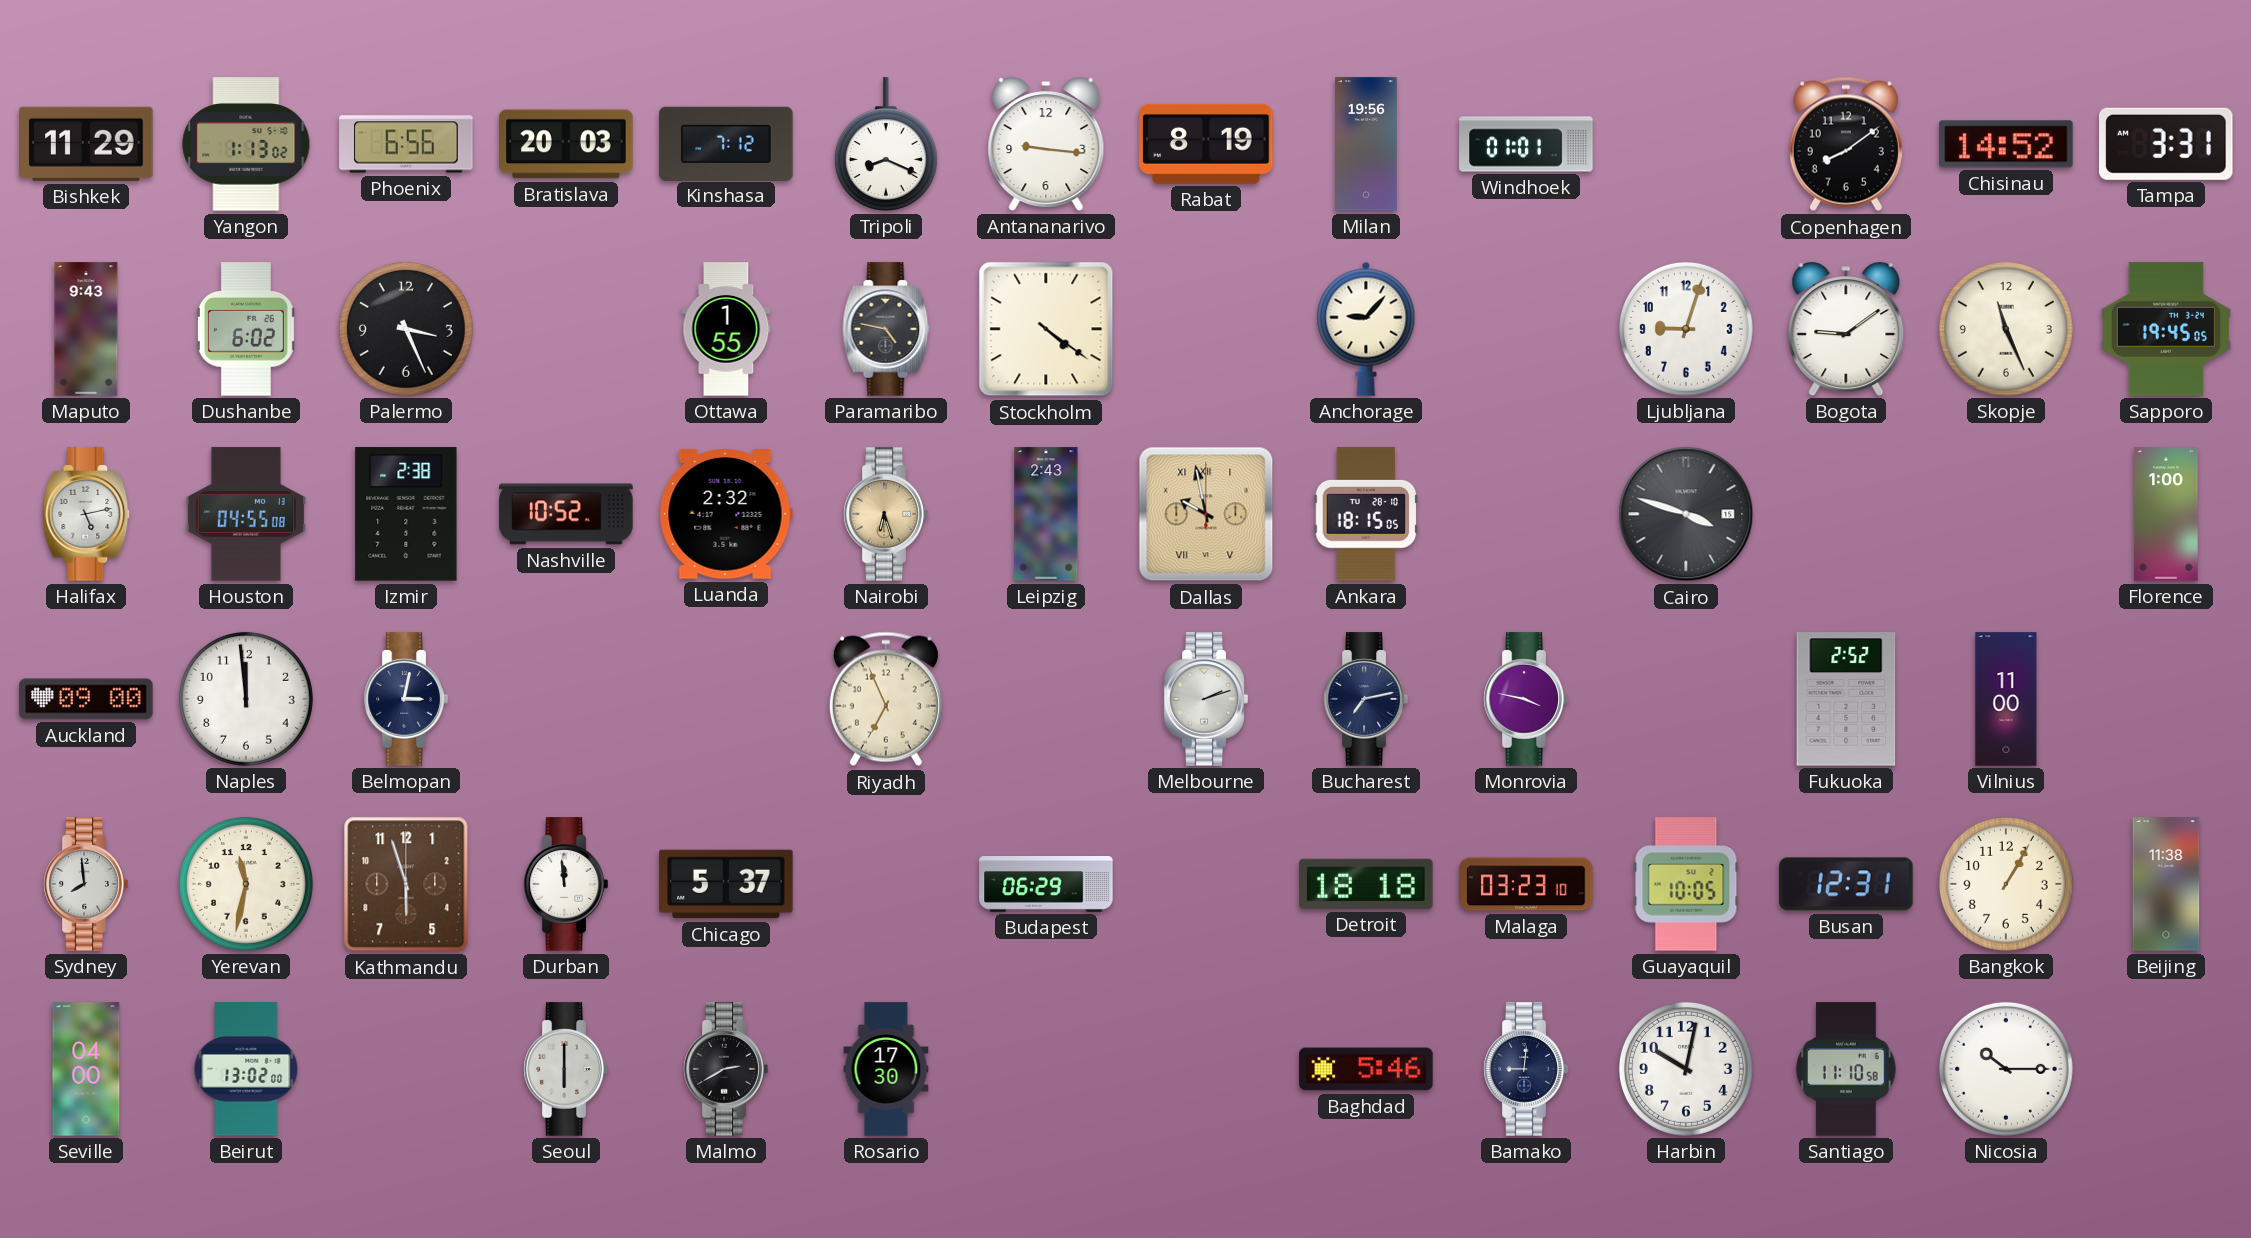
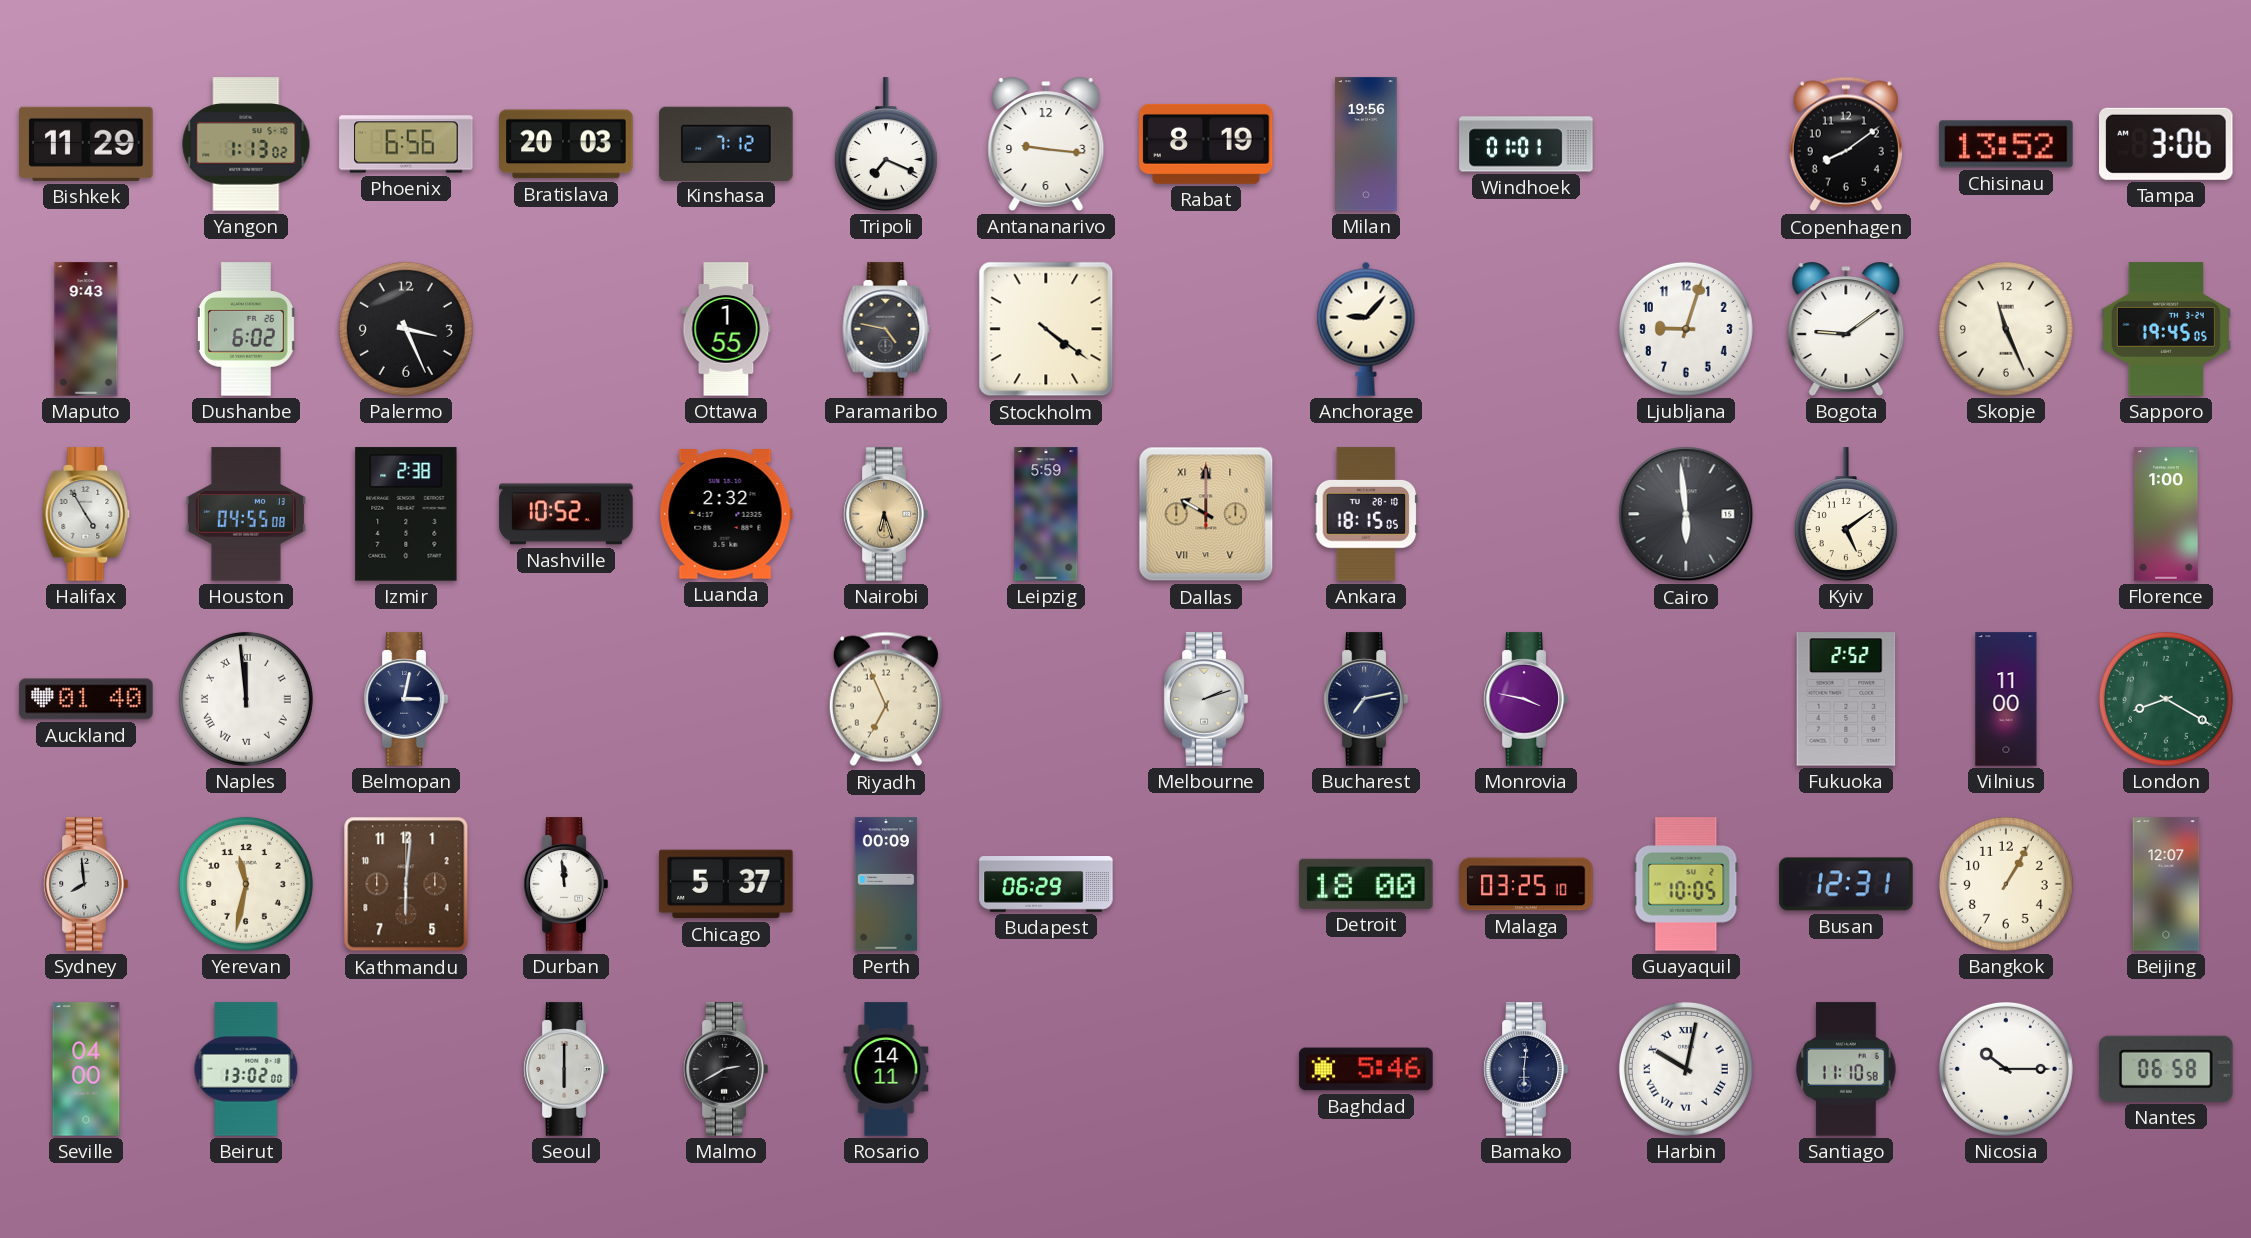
Tripoli: 8:19 -> 7:19
Chisinau: 14:52 -> 13:52
Tampa: 3:31 -> 3:06
Halifax: 5:13 -> 4:55
Leipzig: 2:43 -> 5:59
Dallas: 9:58 -> 10:00
Cairo: 3:48 -> 5:59
Kyiv: none -> 5:09
Auckland: 09:00 -> 01:40
Naples numerals: Arabic -> Roman
London: none -> 8:20
Kathmandu: 5:57 -> 6:01
Perth: none -> 00:09
Detroit: 18:18 -> 18:00
Malaga: 03:23 -> 03:25
Beijing: 11:38 -> 12:07
Rosario: 17:30 -> 14:11
Bamako: 9:01 -> 6:01
Harbin numerals: Arabic -> Roman
Nantes: none -> 06:58
